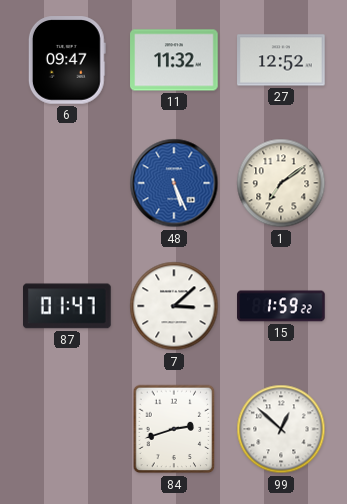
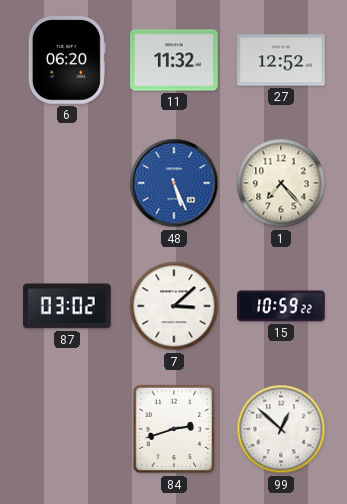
6: 09:47 -> 06:20
1: 7:09 -> 7:23
87: 01:47 -> 03:02
15: 1:59 -> 10:59
